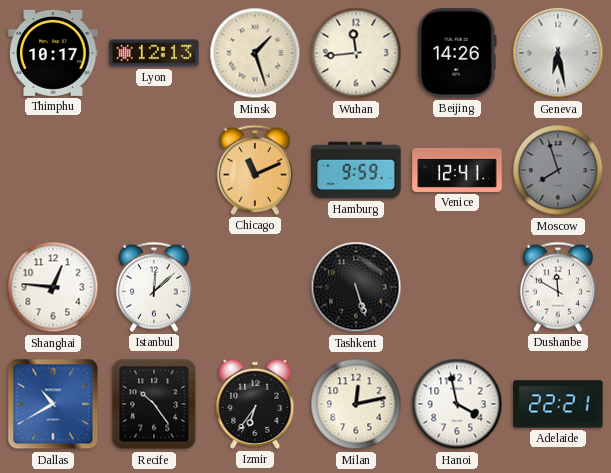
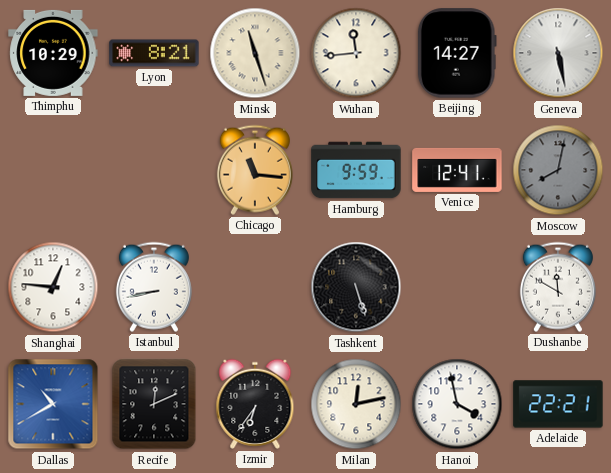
Thimphu: 10:17 -> 10:29
Lyon: 12:13 -> 8:21
Minsk: 1:27 -> 11:27
Beijing: 14:26 -> 14:27
Geneva: 6:28 -> 5:28
Chicago: 11:11 -> 11:16
Moscow: 7:57 -> 8:02
Istanbul: 12:08 -> 8:43
Recife: 10:24 -> 12:11
